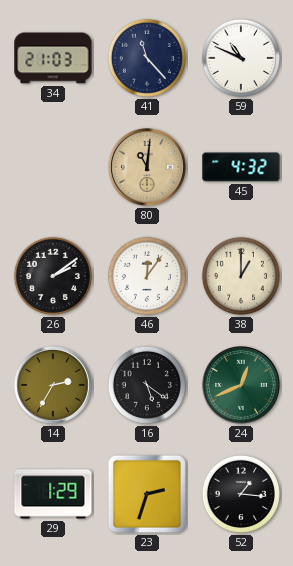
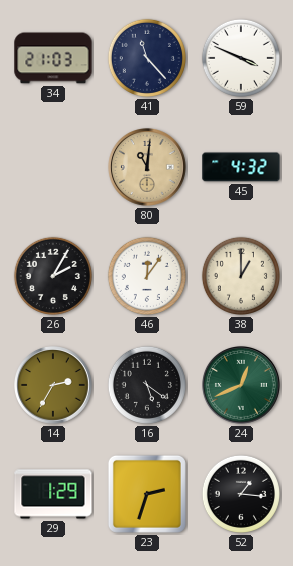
59: 10:49 -> 3:49
26: 2:09 -> 2:05
